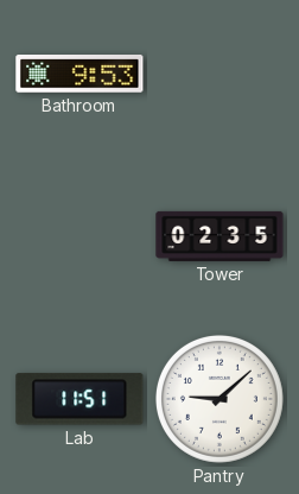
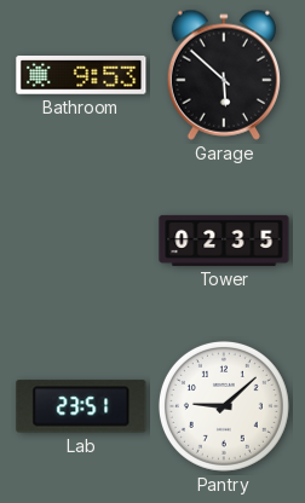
Garage: none -> 5:52
Lab: 11:51 -> 23:51
